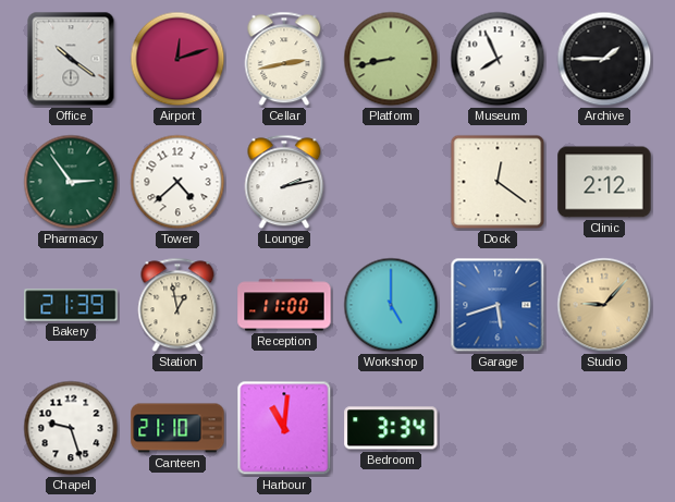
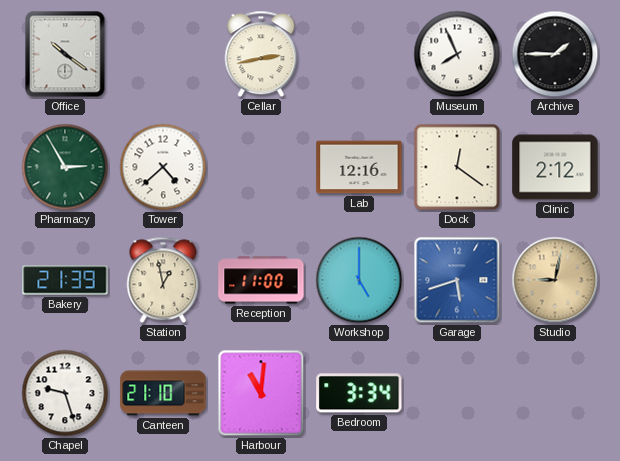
Airport: 12:12 -> none
Platform: 8:43 -> none
Pharmacy: 2:54 -> 2:55
Lounge: 2:13 -> none
Lab: none -> 12:16
Studio: 9:07 -> 9:02
